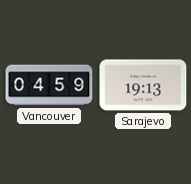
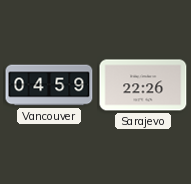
Sarajevo: 19:13 -> 22:26
